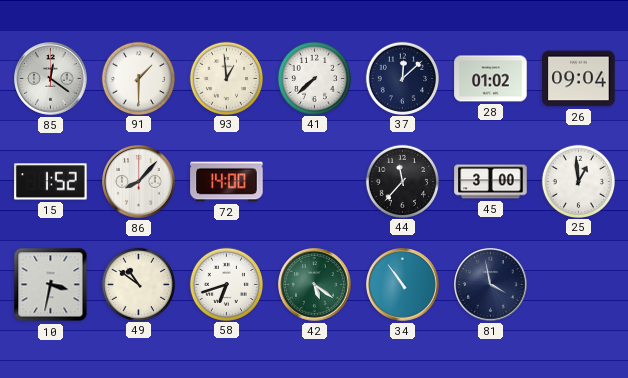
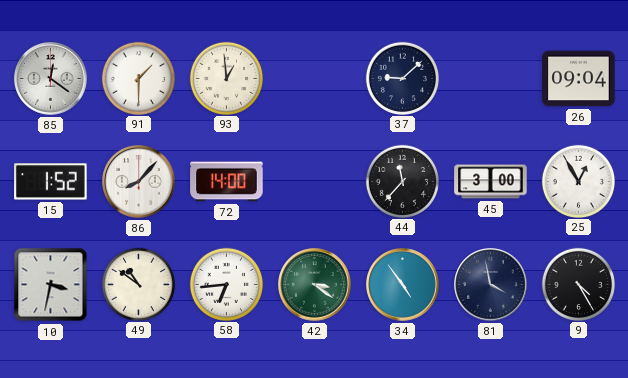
41: 7:38 -> none
37: 12:08 -> 9:08
28: 01:02 -> none
25: 12:59 -> 12:55
58: 6:42 -> 6:44
42: 5:21 -> 3:21
34: 10:54 -> 4:54
9: none -> 4:25
